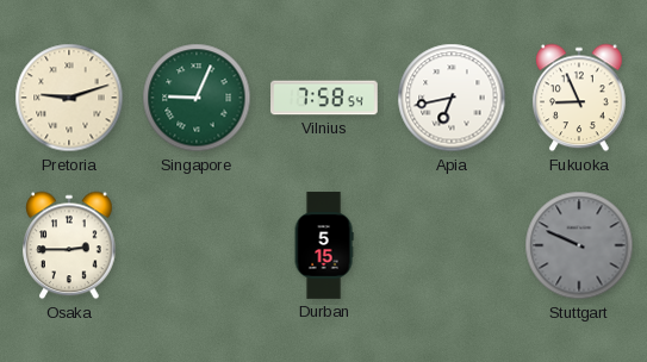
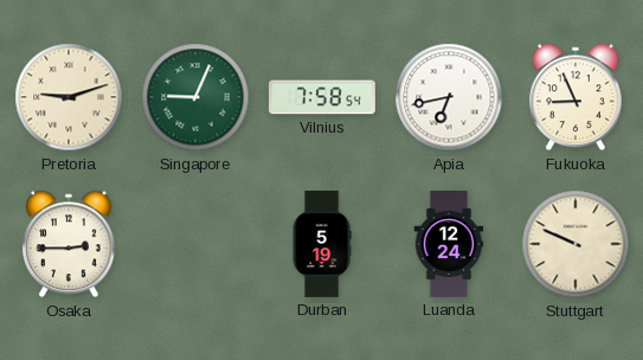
Durban: 5:15 -> 5:19
Luanda: none -> 12:24
Stuttgart dial: grey -> cream
